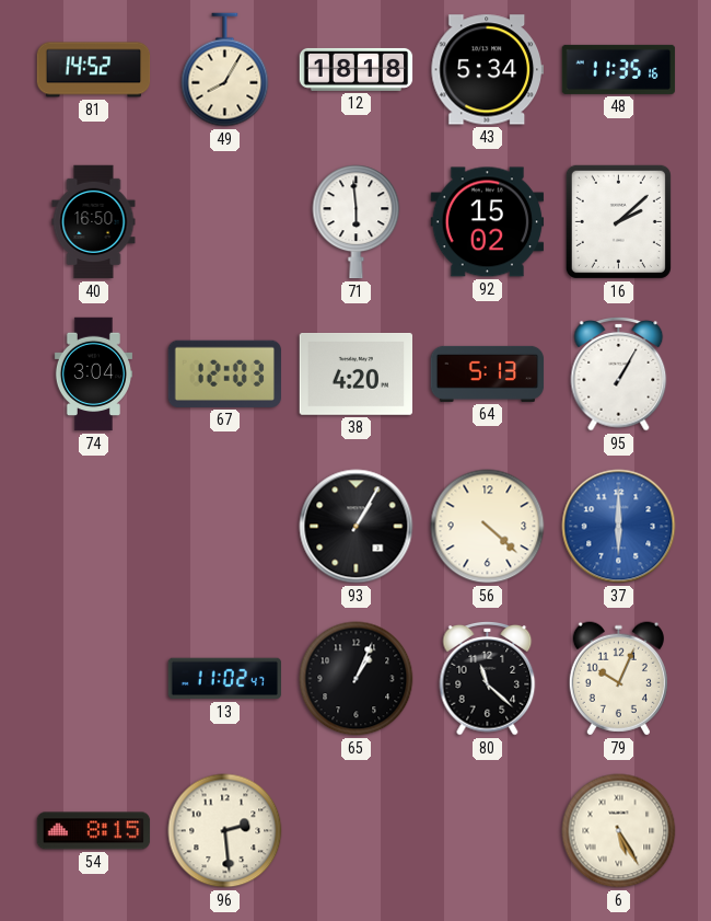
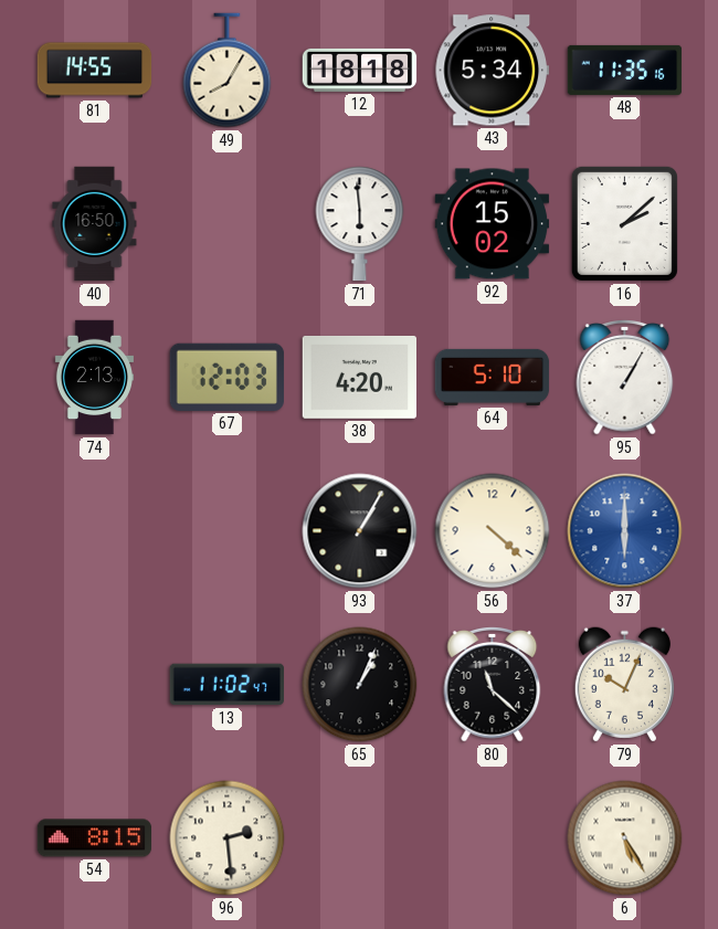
81: 14:52 -> 14:55
74: 3:04 -> 2:13
64: 5:13 -> 5:10
